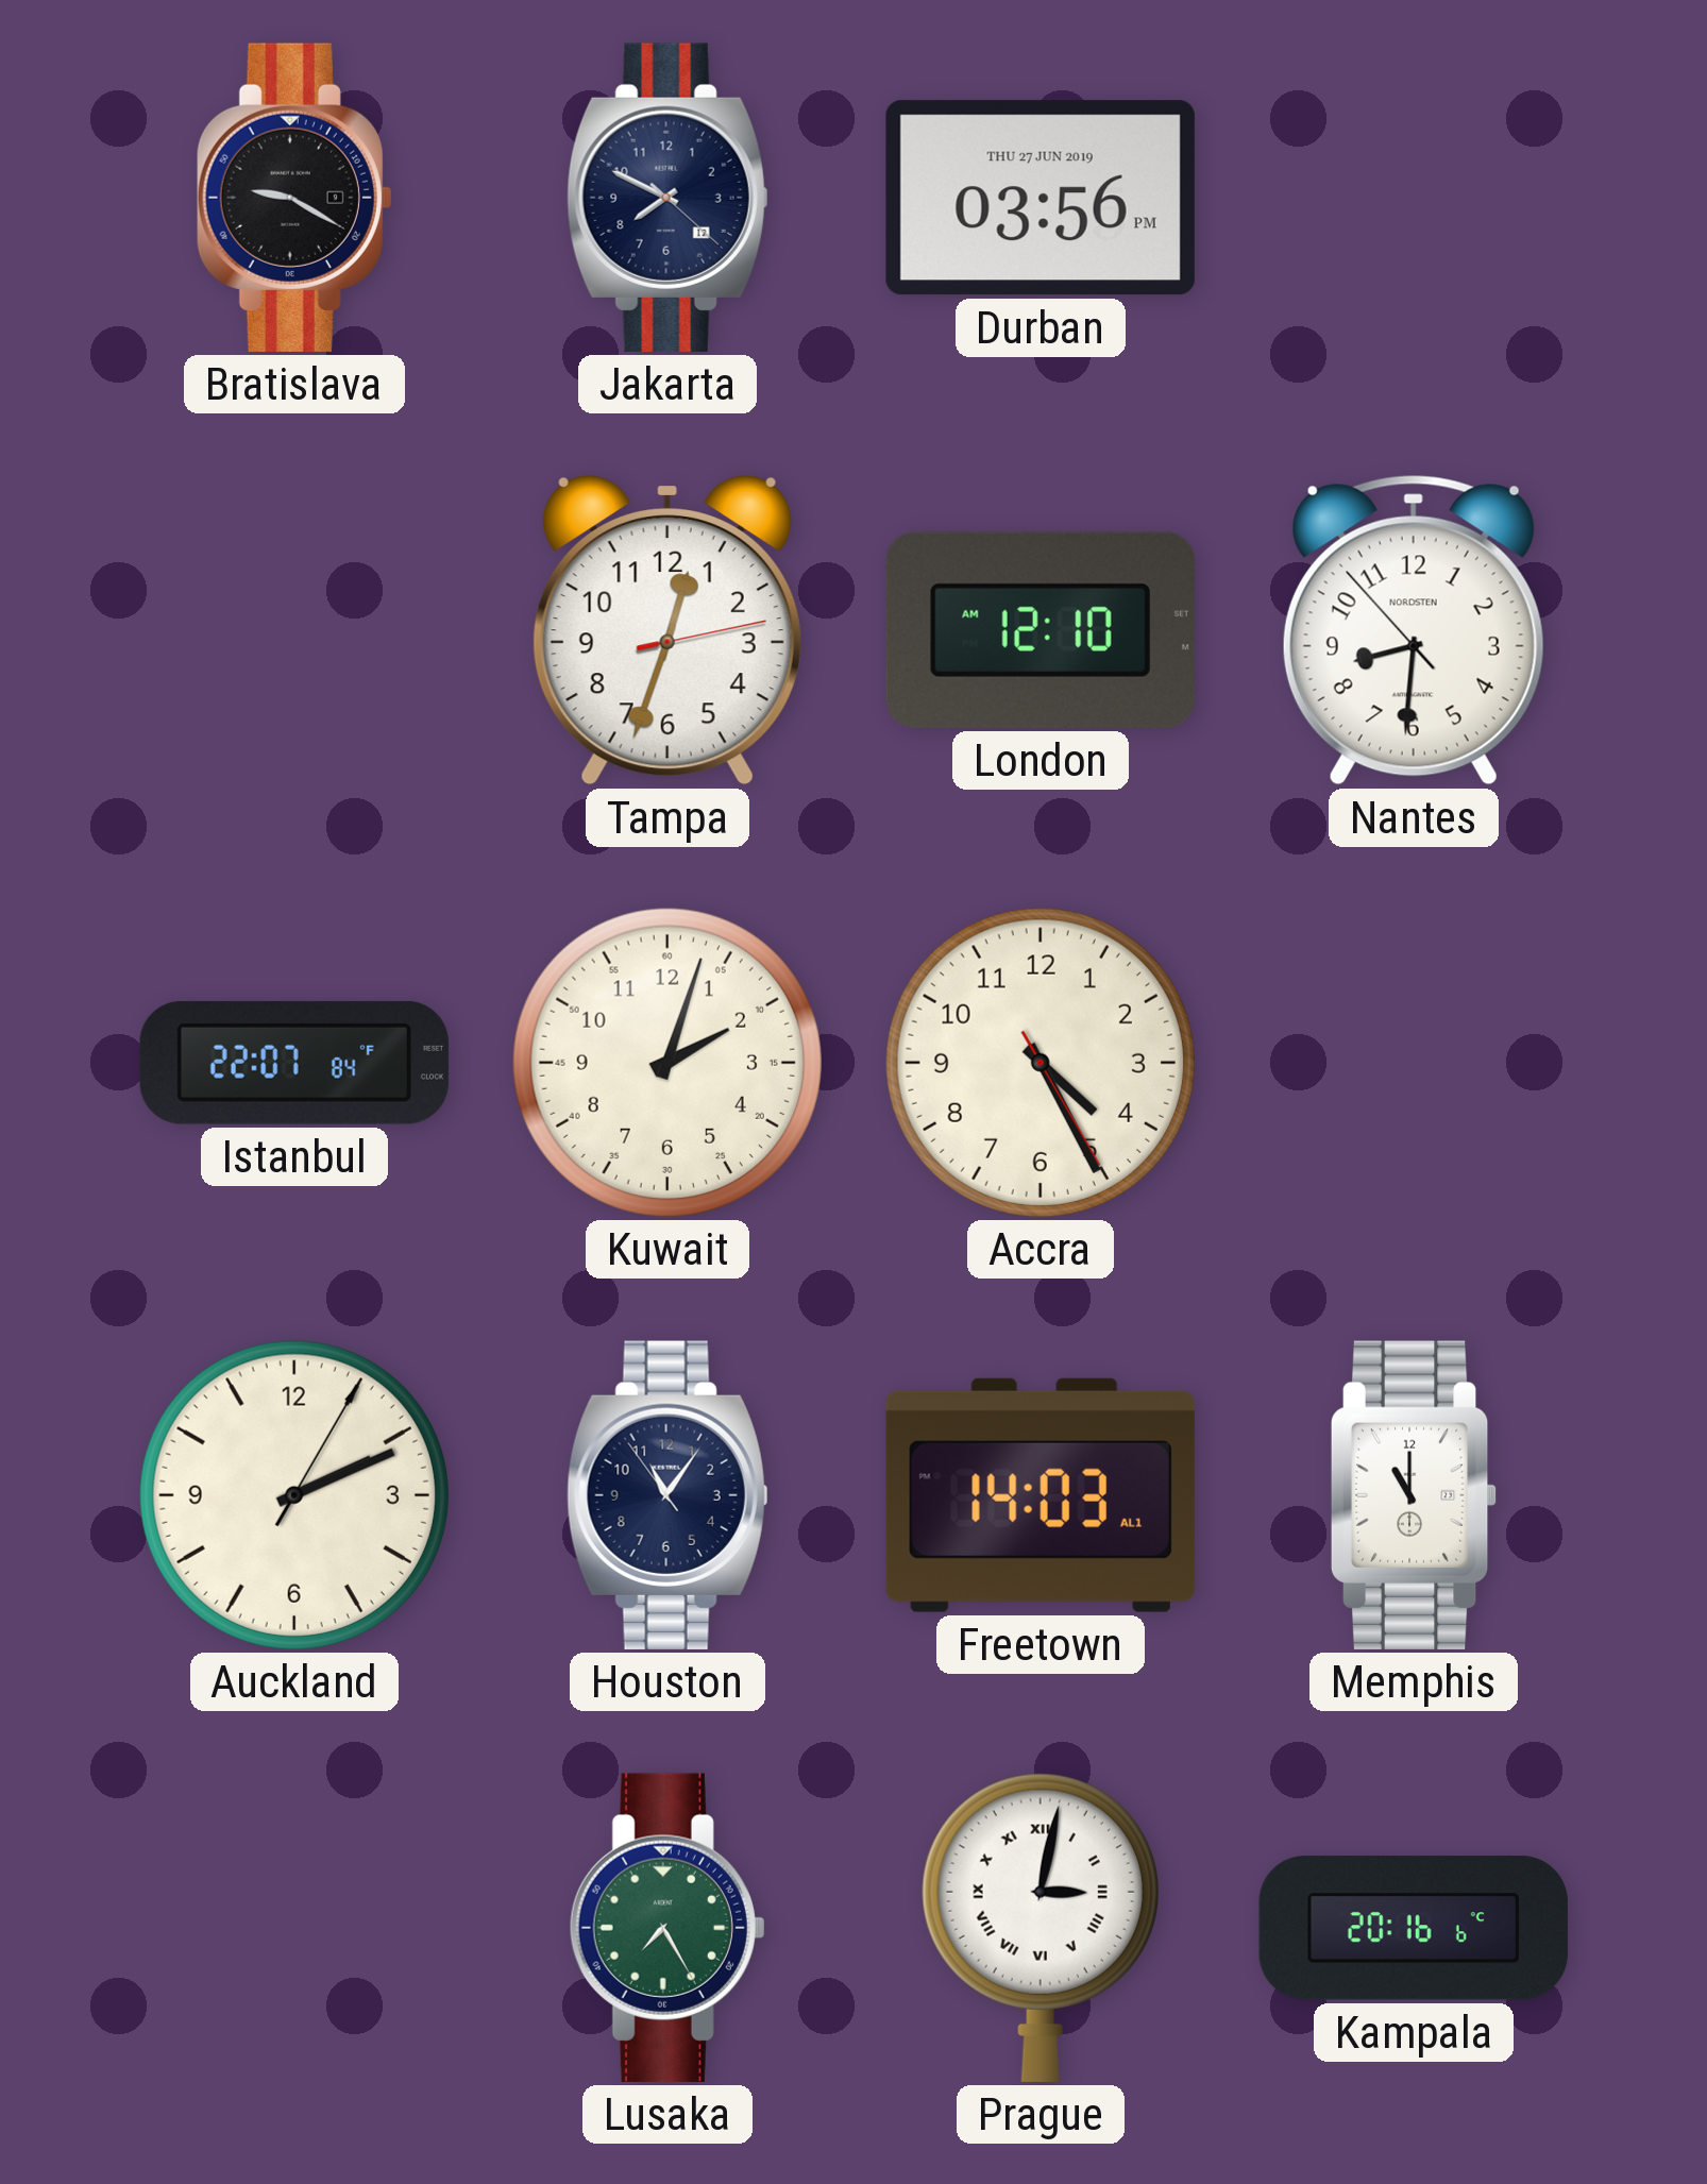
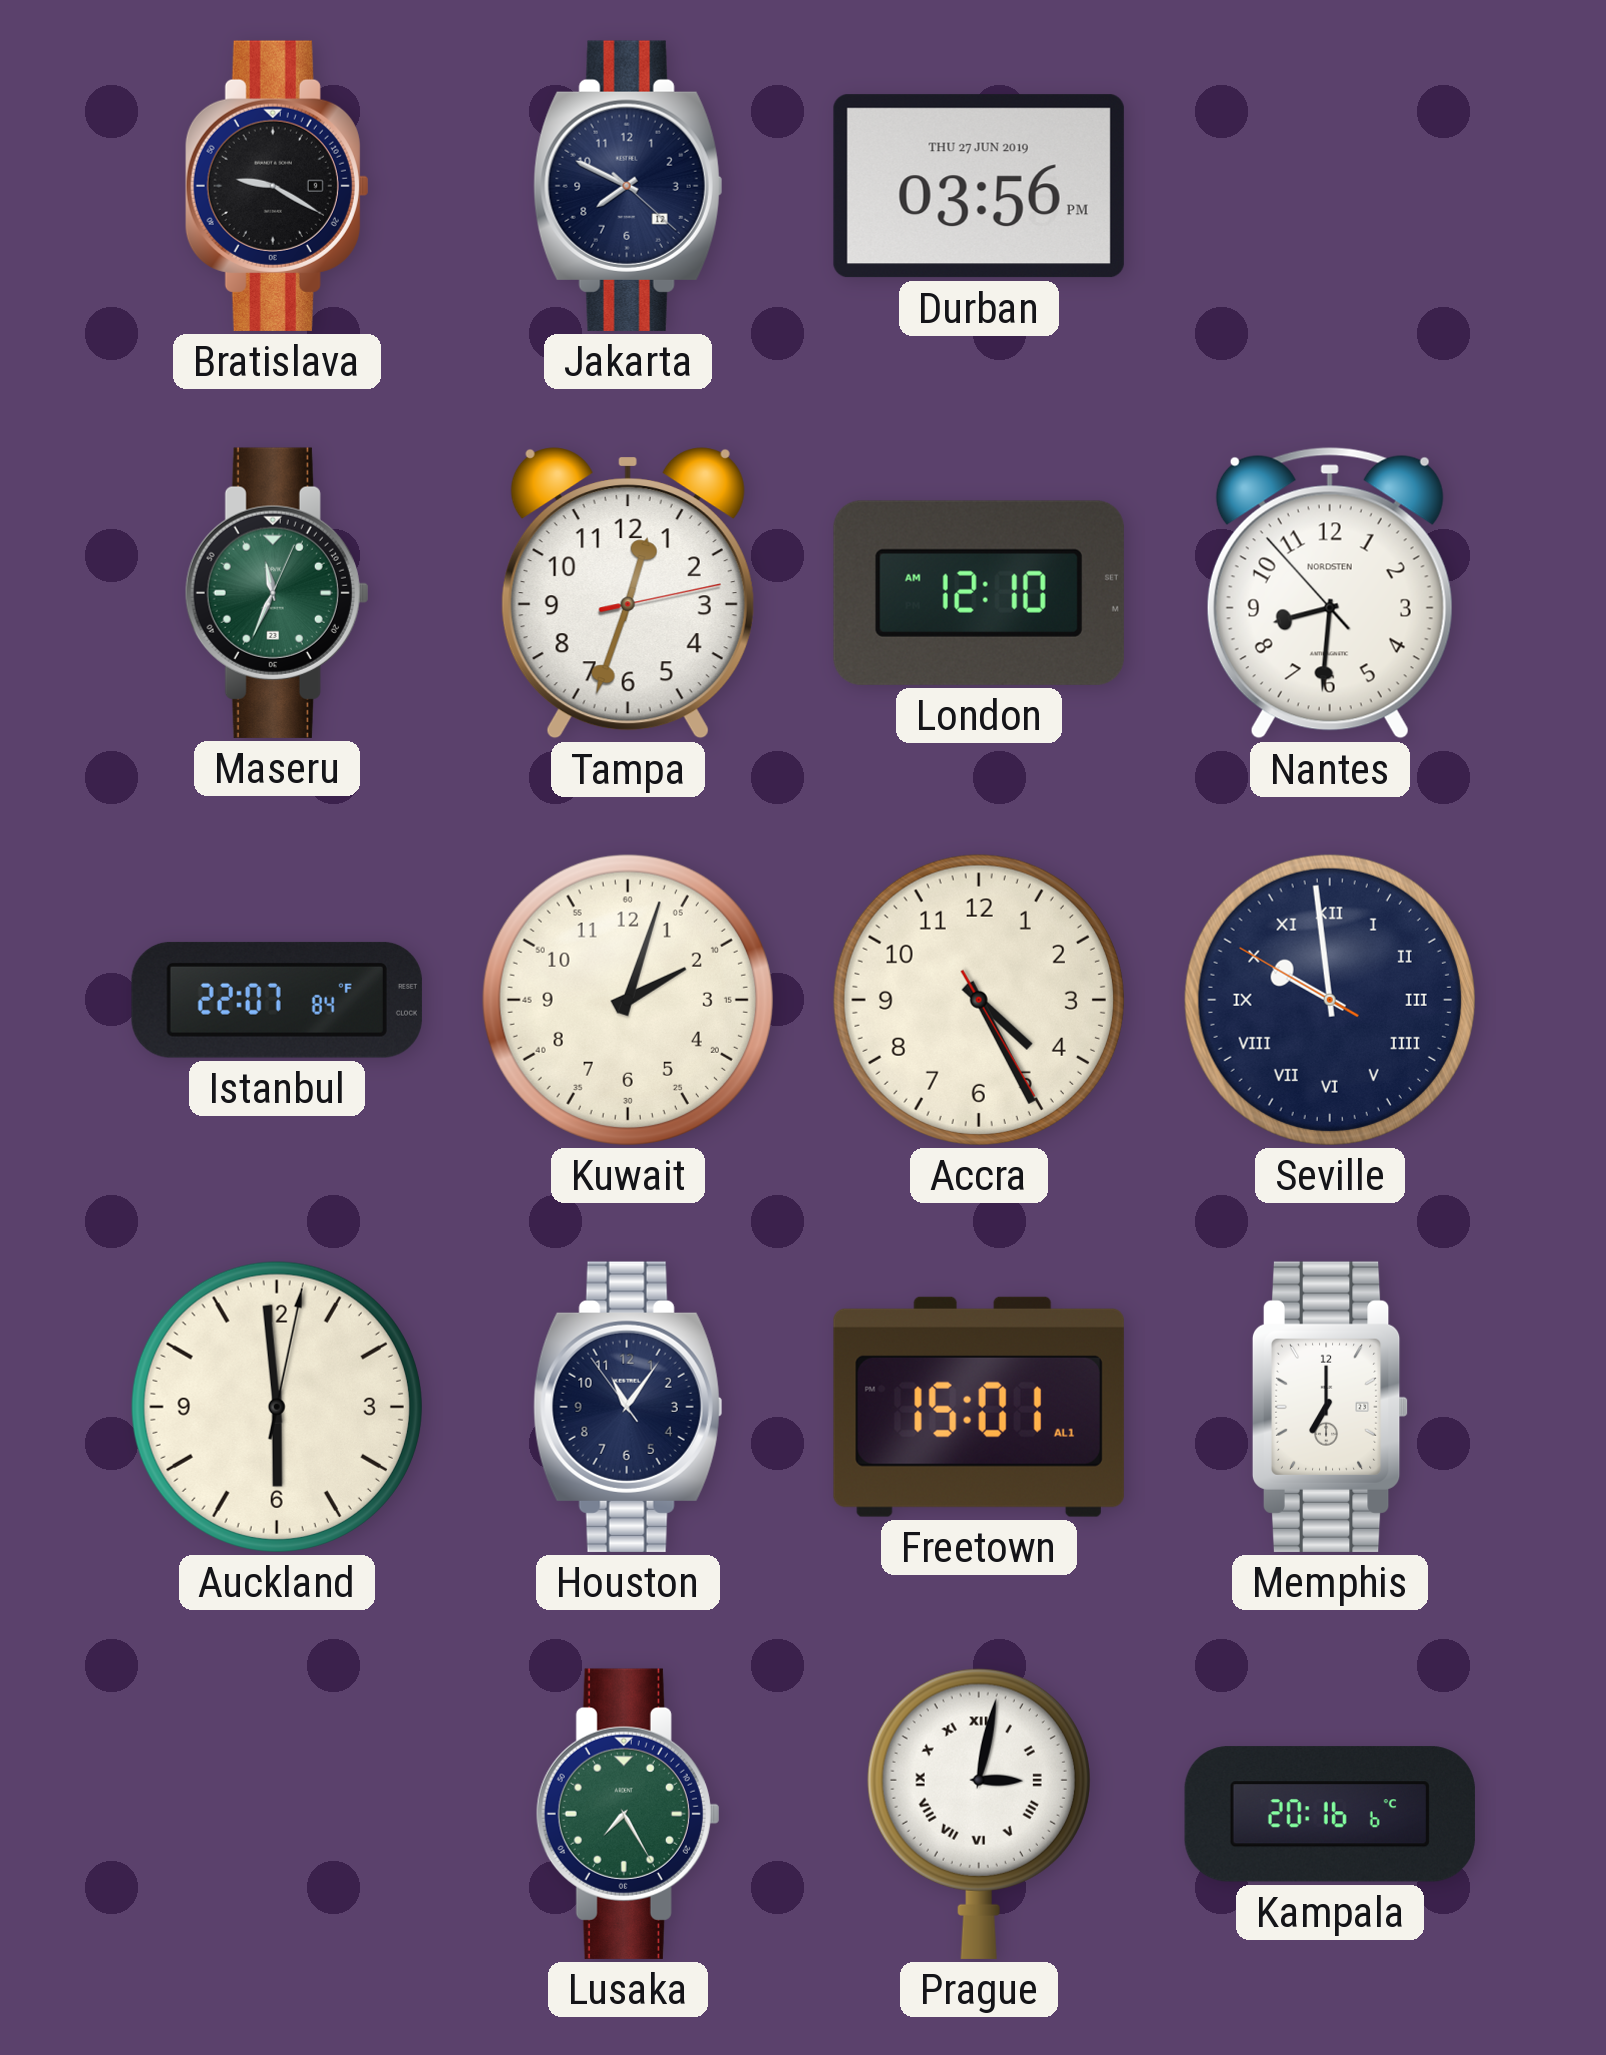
Maseru: none -> 11:34
Seville: none -> 9:58
Auckland: 2:11 -> 5:59
Freetown: 14:03 -> 15:01
Memphis: 11:00 -> 7:00
